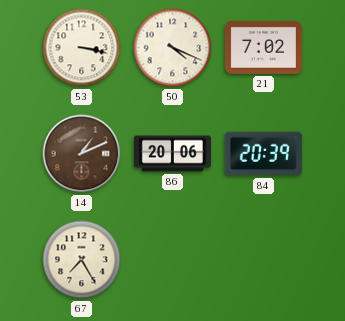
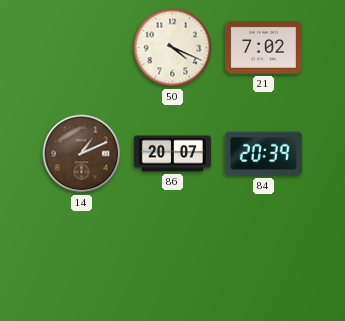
53: 3:17 -> none
86: 20:06 -> 20:07
67: 7:25 -> none
